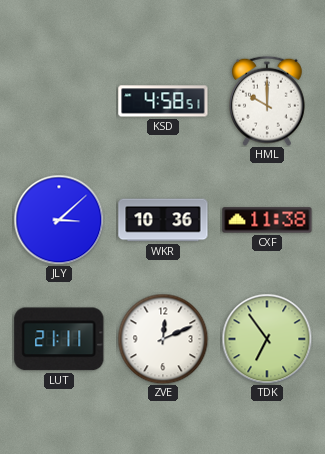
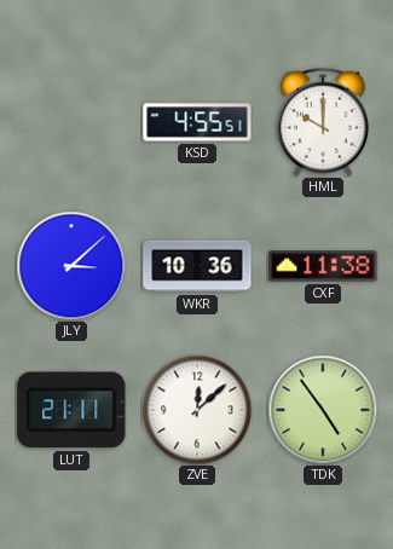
KSD: 4:58 -> 4:55
ZVE: 12:11 -> 12:08
TDK: 6:54 -> 4:54
